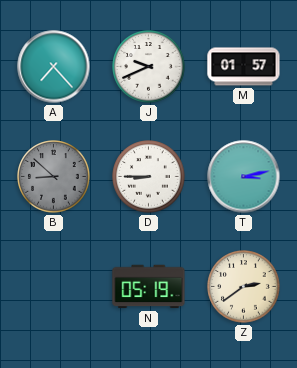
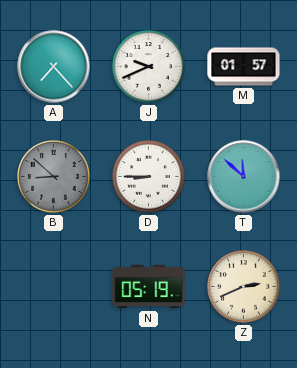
T: 3:13 -> 11:52
Z: 2:39 -> 2:41
